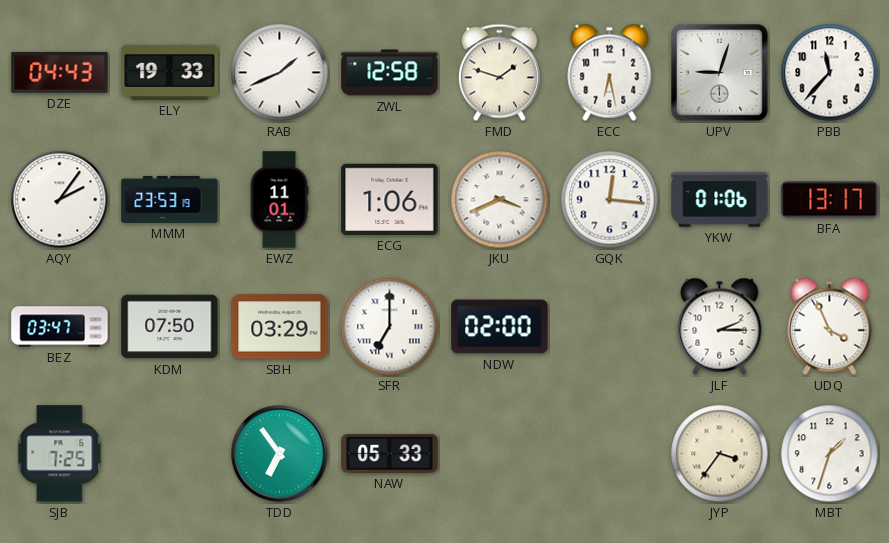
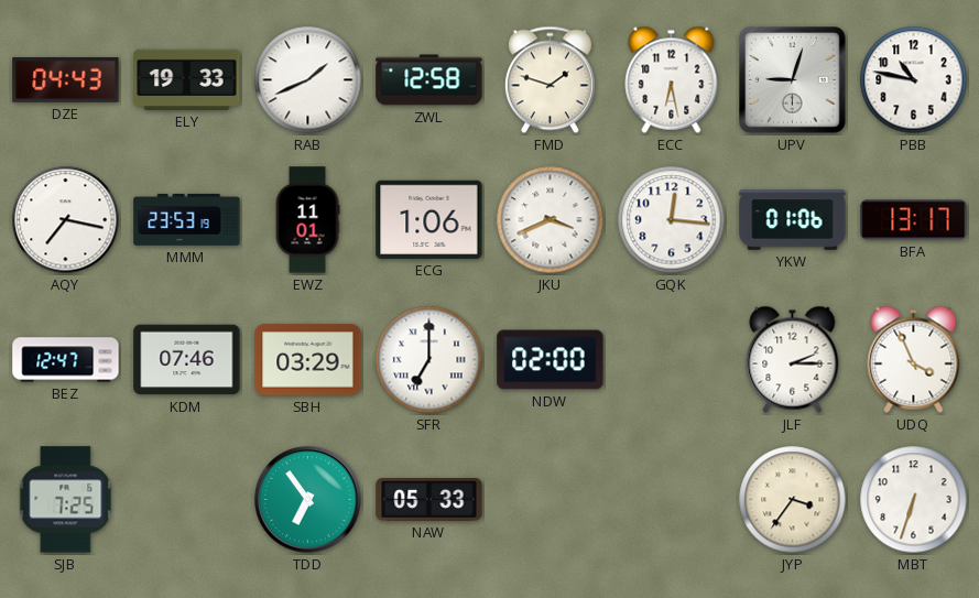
PBB: 11:37 -> 10:47
AQY: 2:06 -> 7:17
BEZ: 03:47 -> 12:47
KDM: 07:50 -> 07:46
MBT: 1:33 -> 6:33
